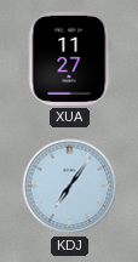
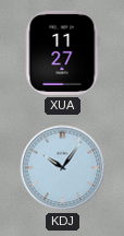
KDJ: 7:06 -> 10:06
